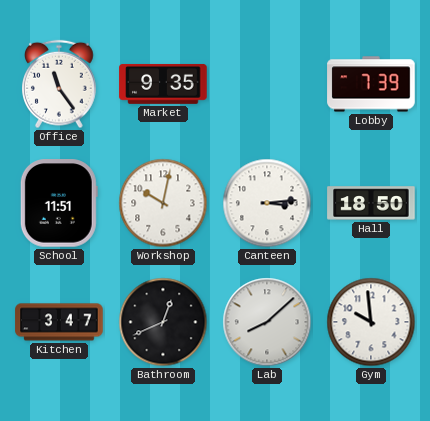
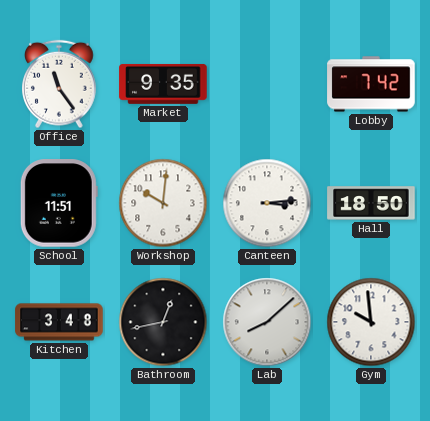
Lobby: 7:39 -> 7:42
Workshop: 10:02 -> 10:01
Kitchen: 3:47 -> 3:48
Bathroom: 12:41 -> 12:43
